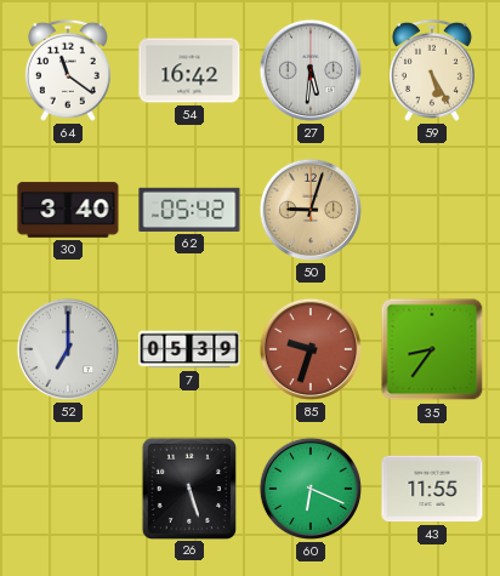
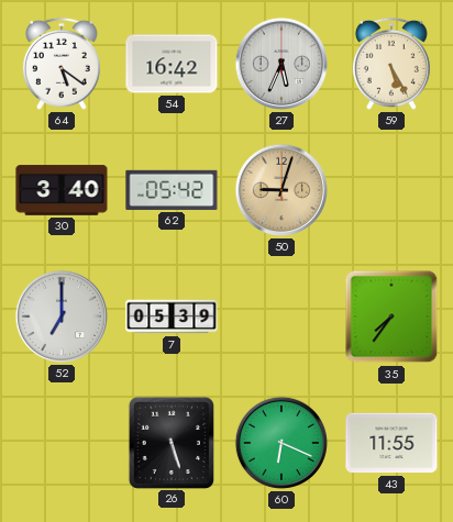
64: 11:21 -> 5:21
27: 5:31 -> 5:34
85: 9:33 -> none
35: 8:36 -> 7:36
